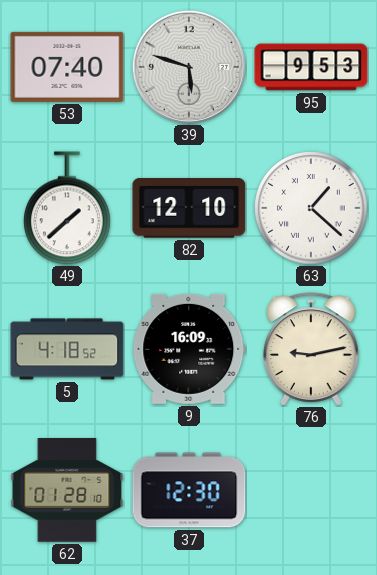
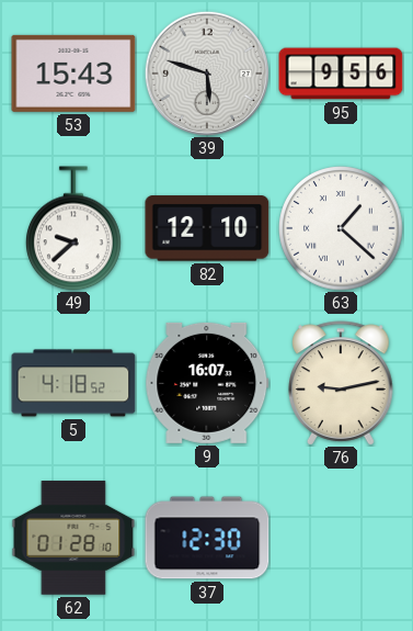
53: 07:40 -> 15:43
95: 9:53 -> 9:56
49: 1:38 -> 9:38
9: 16:09 -> 16:07
